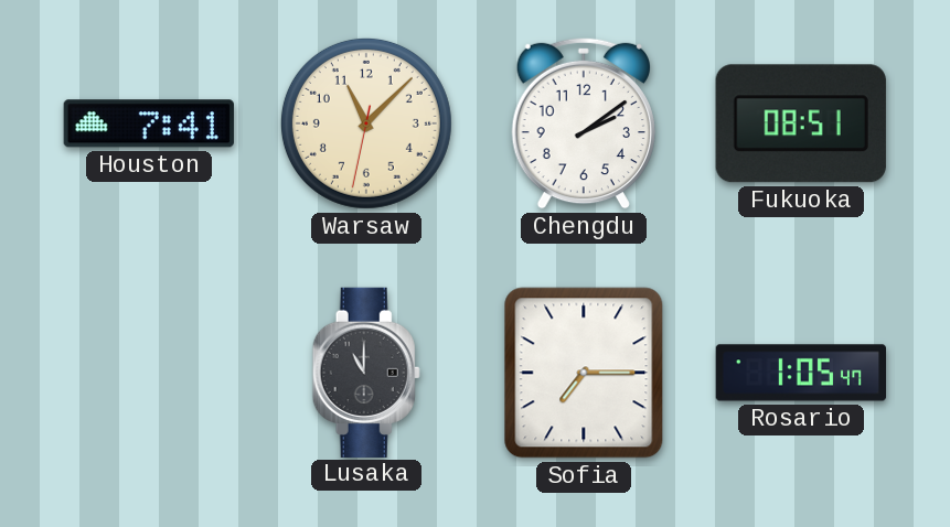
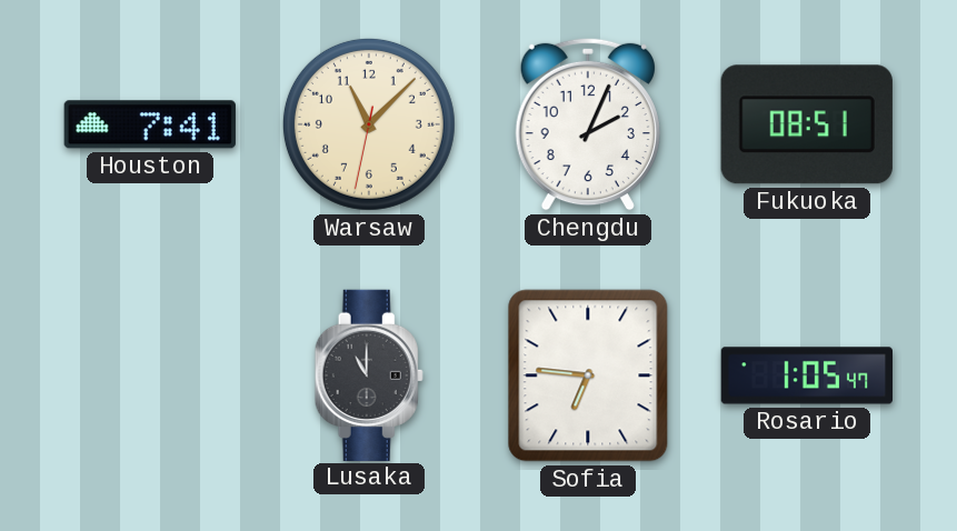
Chengdu: 2:09 -> 2:04
Sofia: 7:15 -> 6:46
